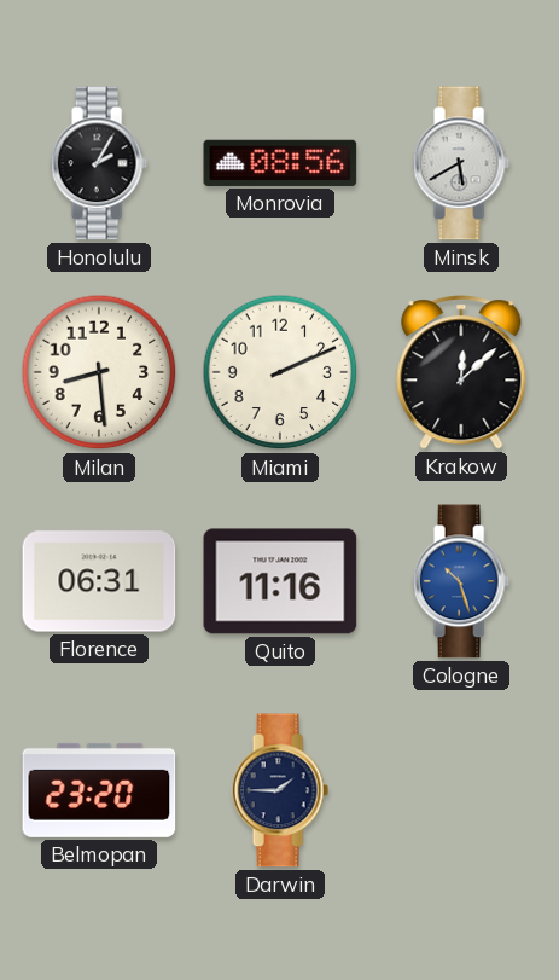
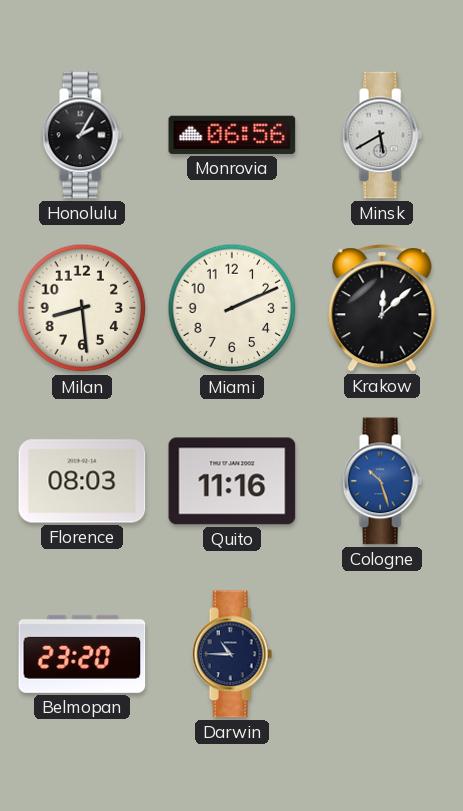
Monrovia: 08:56 -> 06:56
Florence: 06:31 -> 08:03
Darwin: 1:45 -> 10:45
